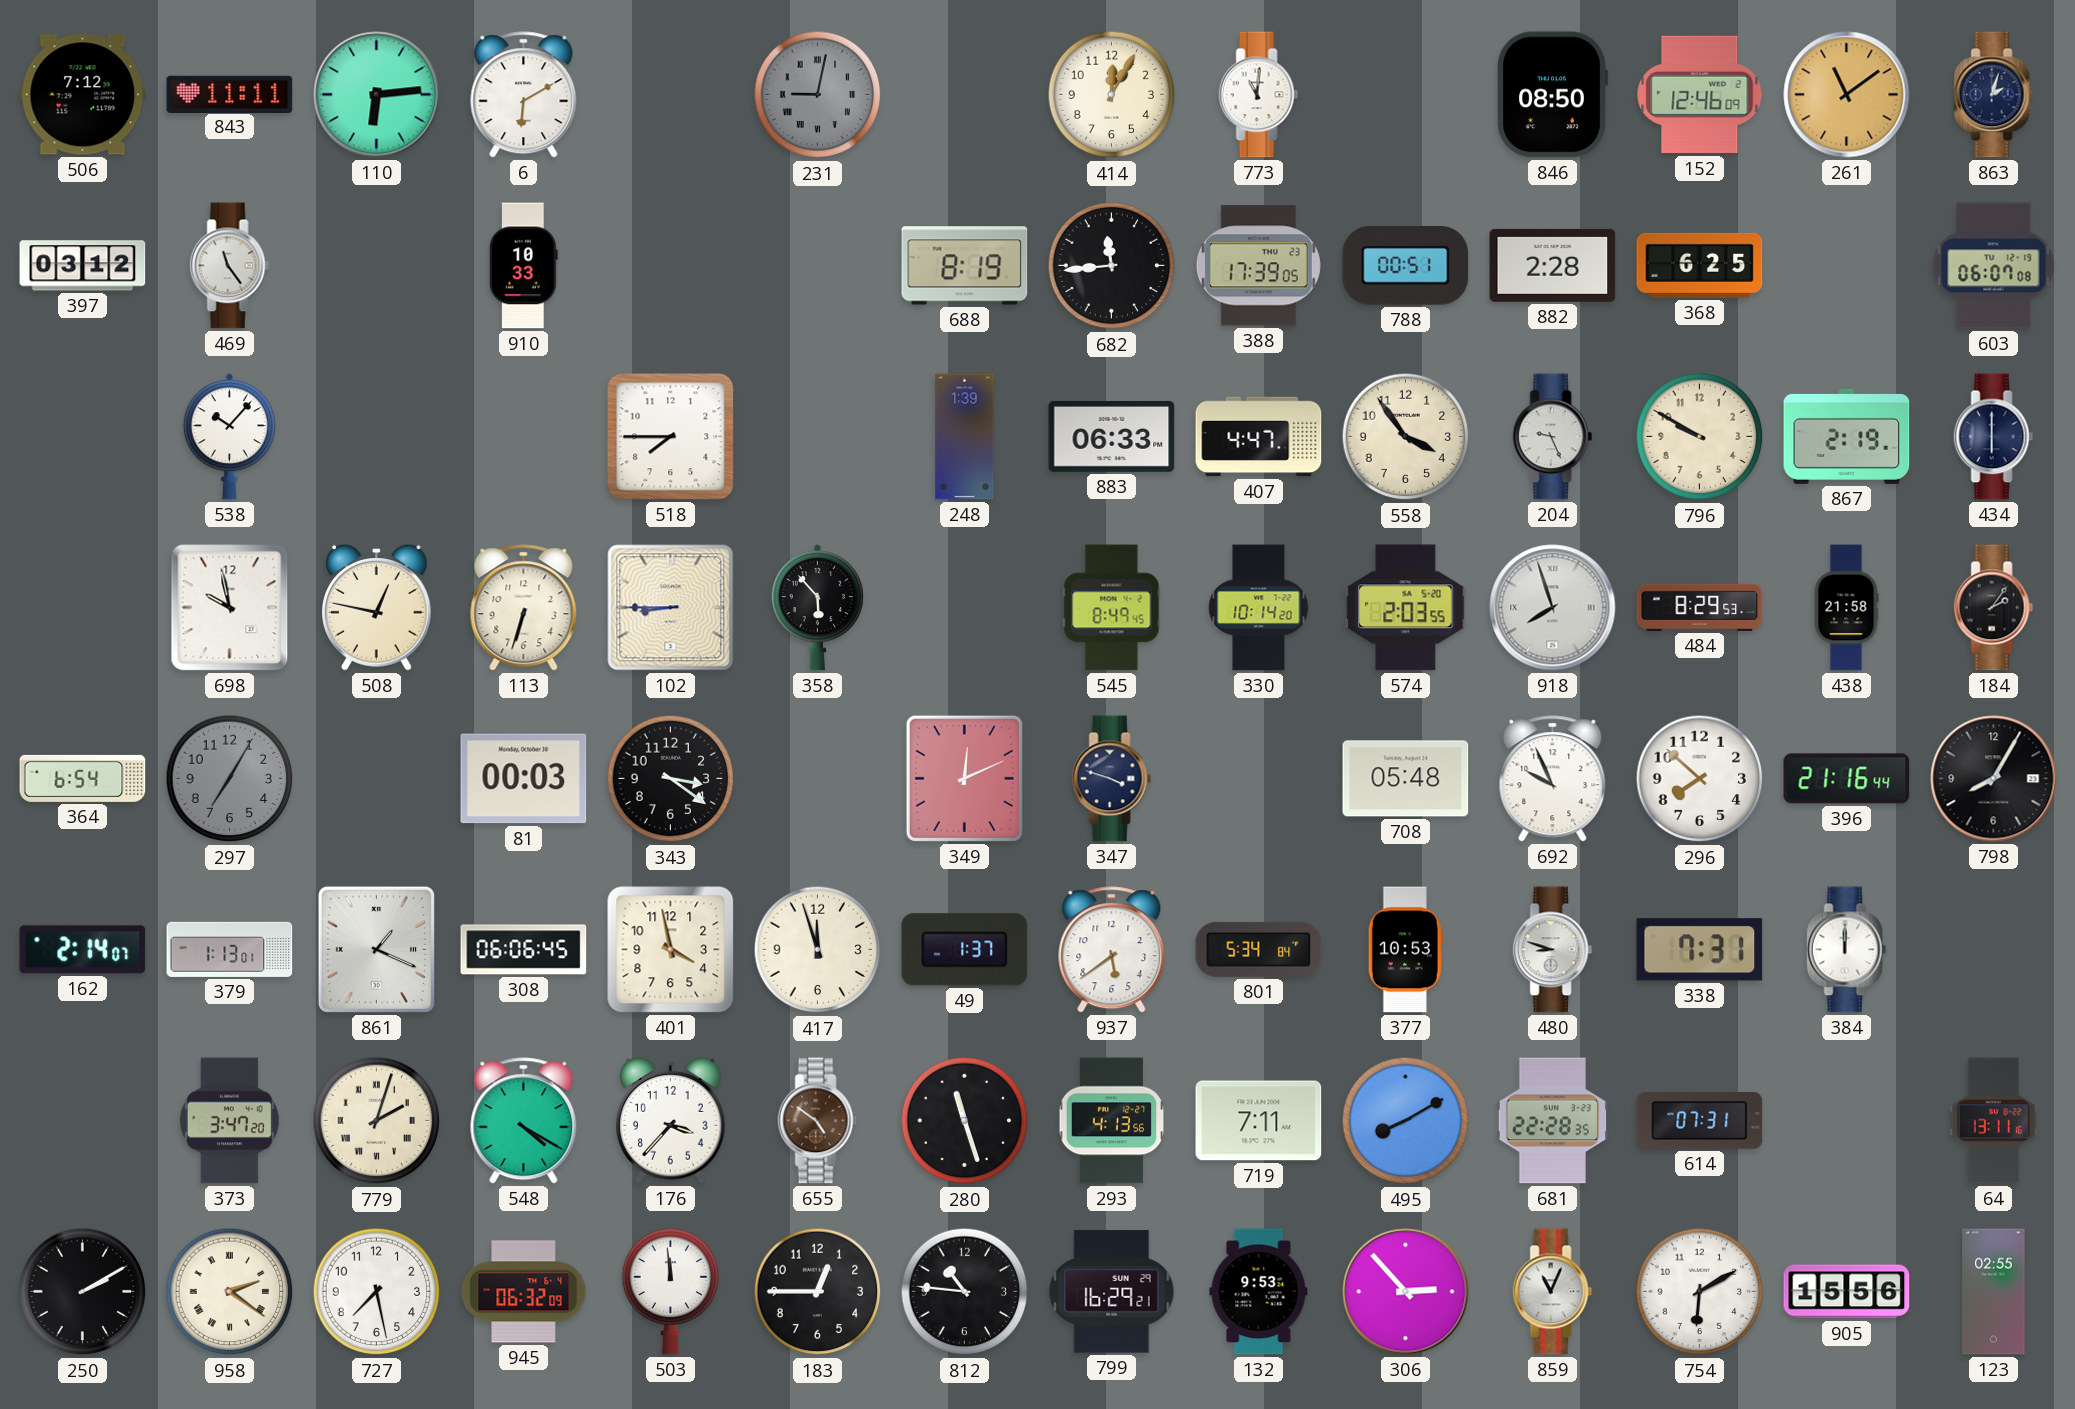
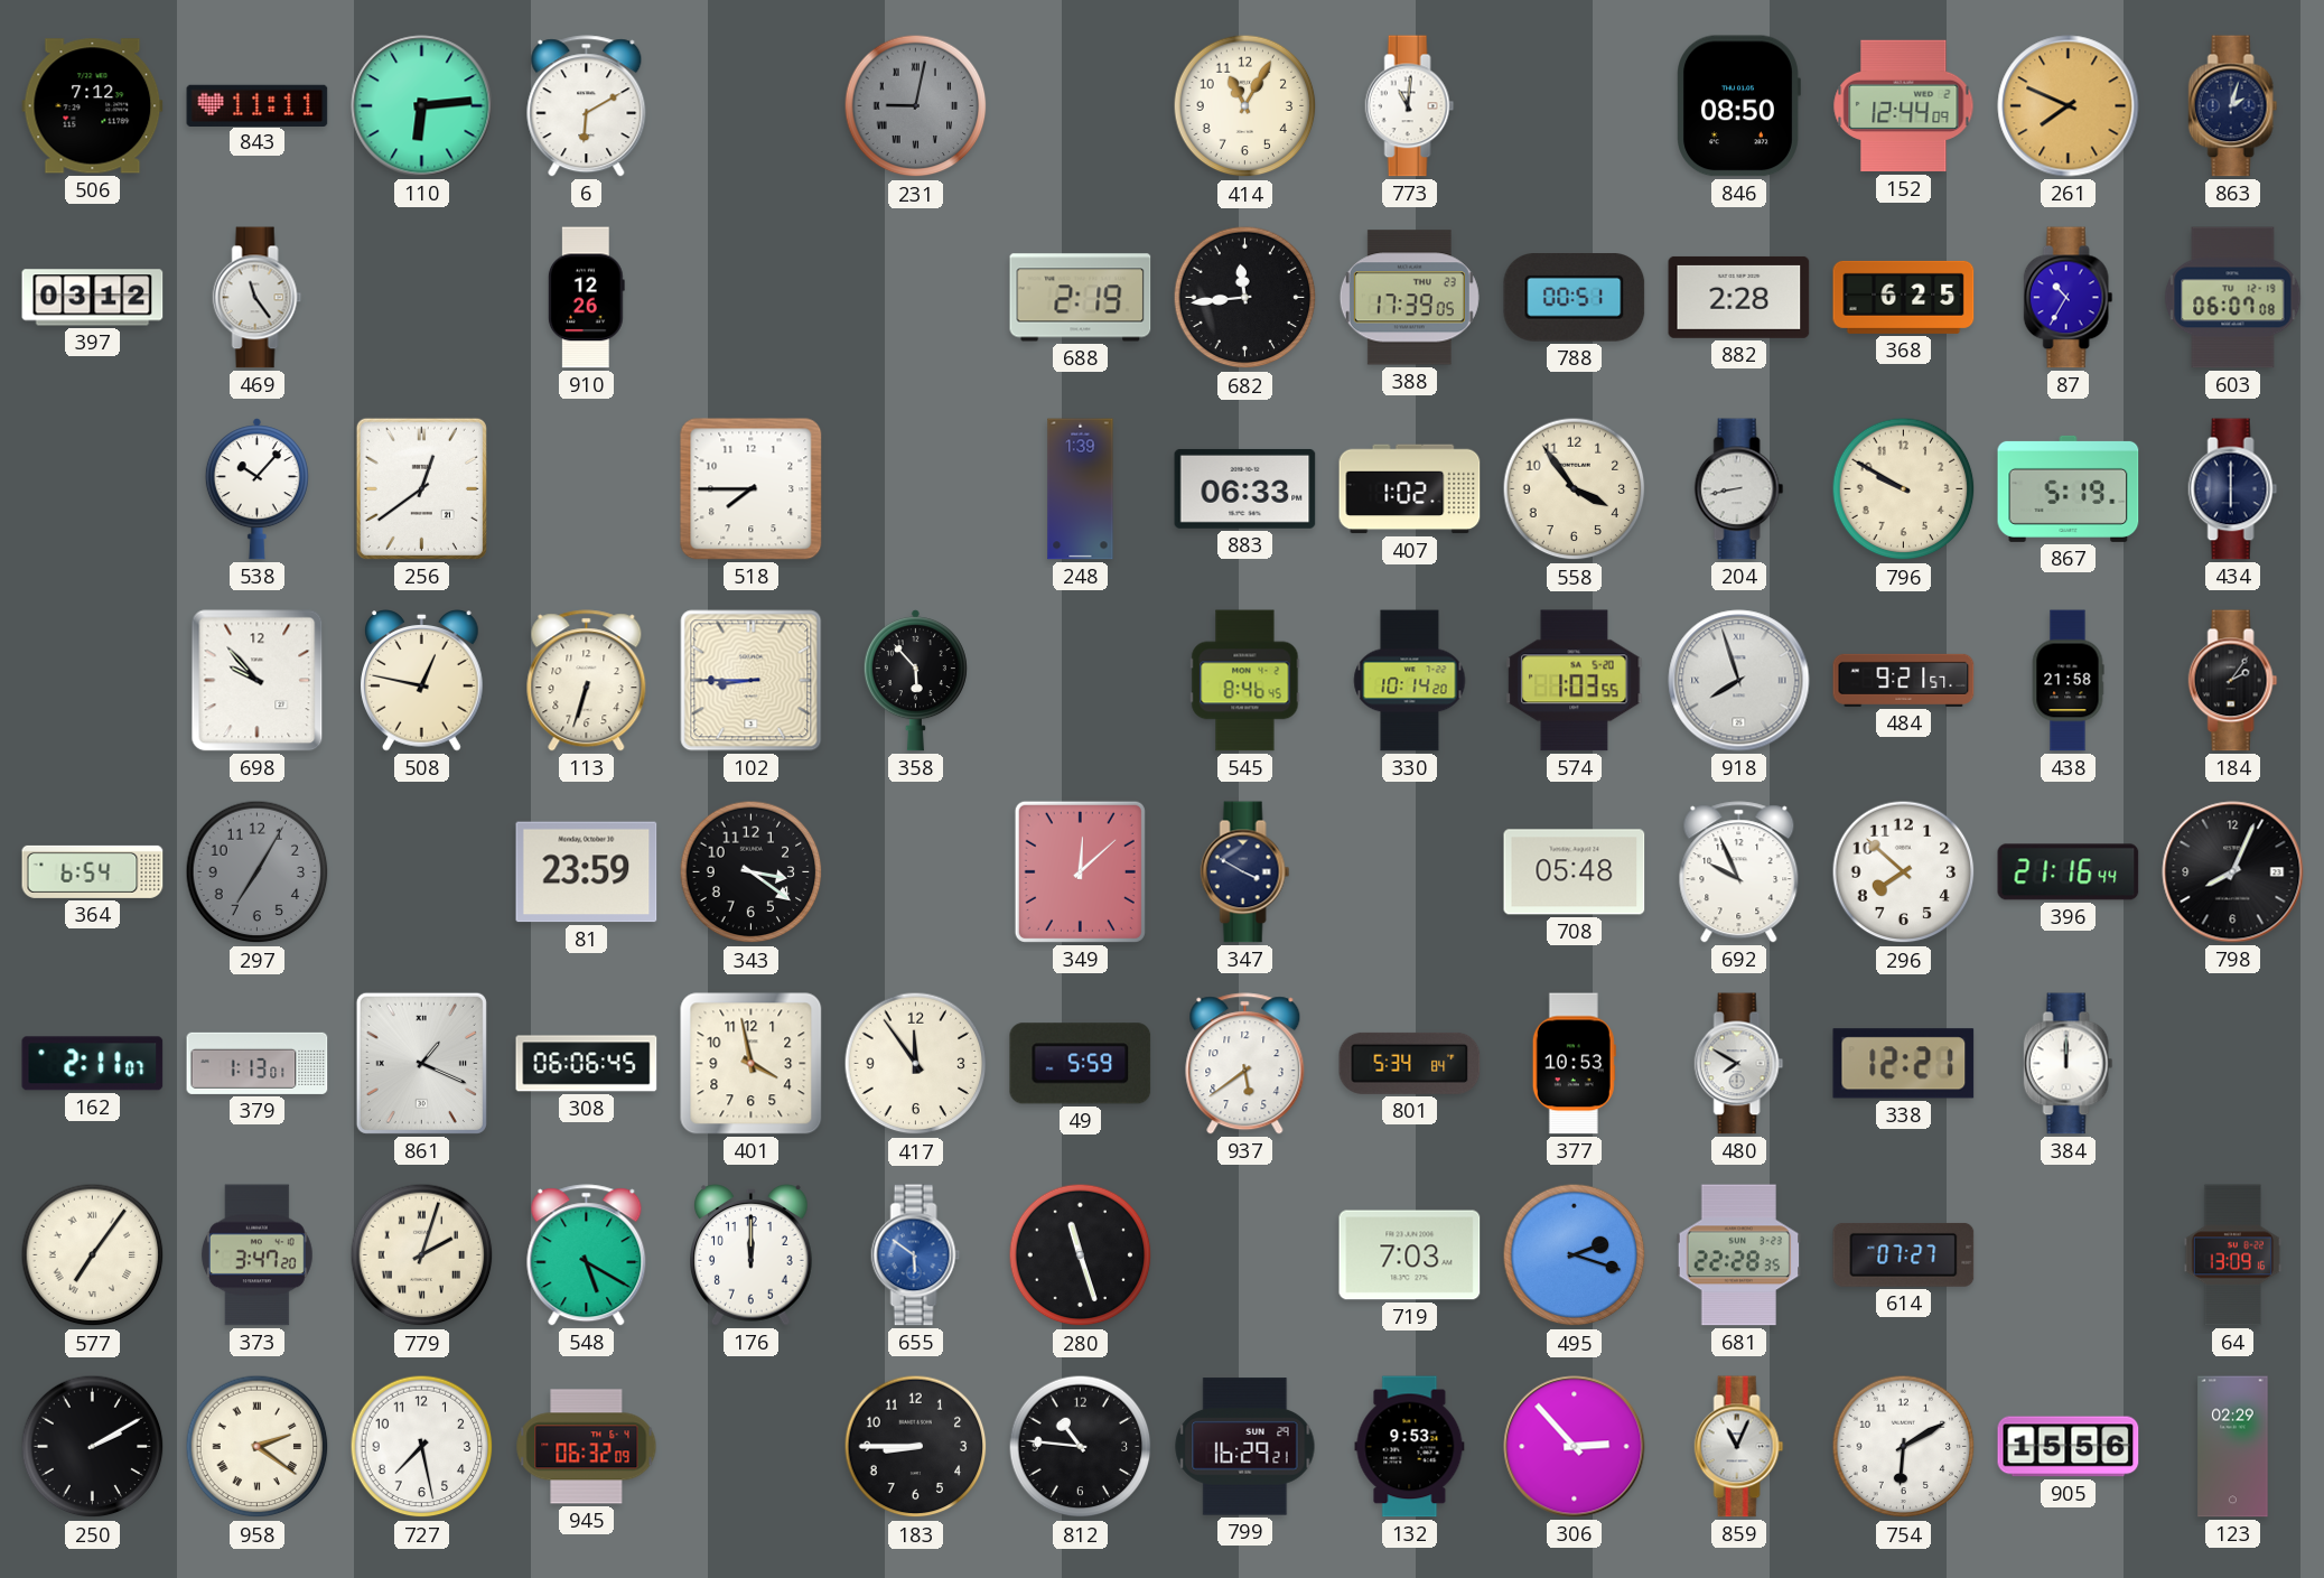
414: 12:05 -> 11:05
152: 12:46 -> 12:44
261: 11:09 -> 7:49
910: 10:33 -> 12:26
688: 8:19 -> 2:19
87: none -> 10:35
256: none -> 12:39
407: 4:47 -> 1:02
204: 9:26 -> 8:43
867: 2:19 -> 5:19
698: 9:58 -> 9:53
545: 8:49 -> 8:46
574: 2:03 -> 1:03
484: 8:29 -> 9:21
81: 00:03 -> 23:59
349: 12:11 -> 12:08
347: 3:48 -> 3:50
798: 8:05 -> 8:04
162: 2:14 -> 2:11
417: 11:57 -> 11:54
49: 1:37 -> 5:59
480: 8:48 -> 7:50
338: 7:31 -> 12:21
577: none -> 7:06
548: 4:20 -> 5:20
176: 3:37 -> 12:00
655: 4:51 -> 5:51
655 dial: brown -> blue
293: 4:13 -> none
719: 7:11 -> 7:03
495: 8:10 -> 2:18
614: 07:31 -> 07:27
64: 13:11 -> 13:09
503: 11:59 -> none
183: 12:45 -> 8:45
123: 02:55 -> 02:29
